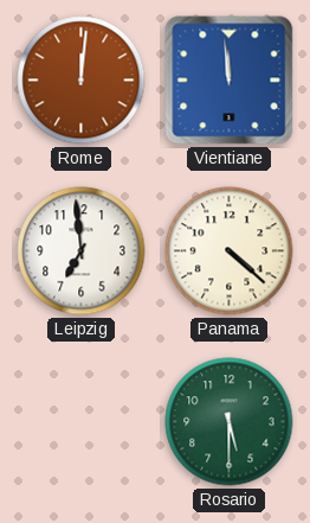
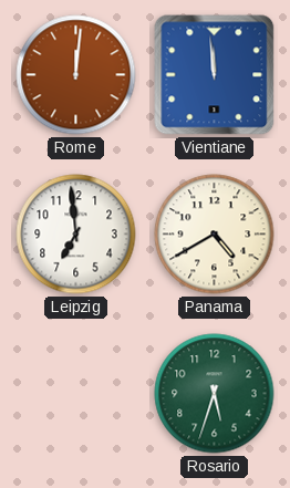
Panama: 4:22 -> 4:40
Rosario: 5:30 -> 5:33
